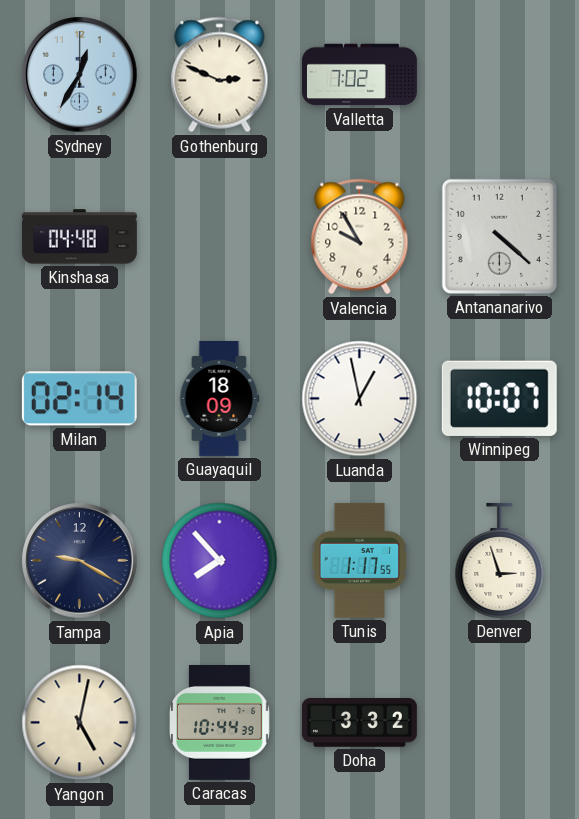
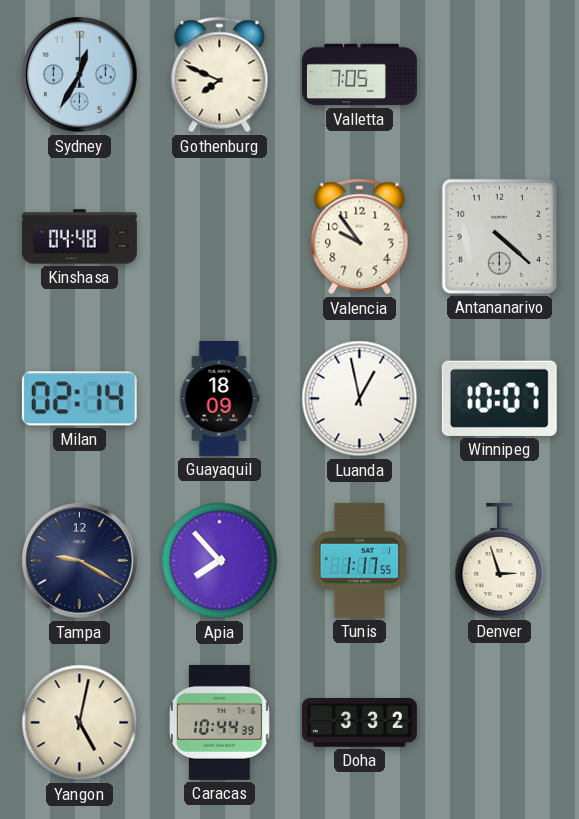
Gothenburg: 2:49 -> 7:49
Valletta: 7:02 -> 7:05
Valencia: 9:55 -> 9:54
